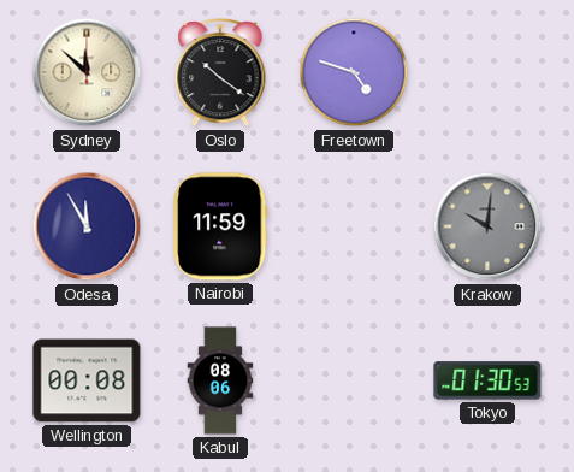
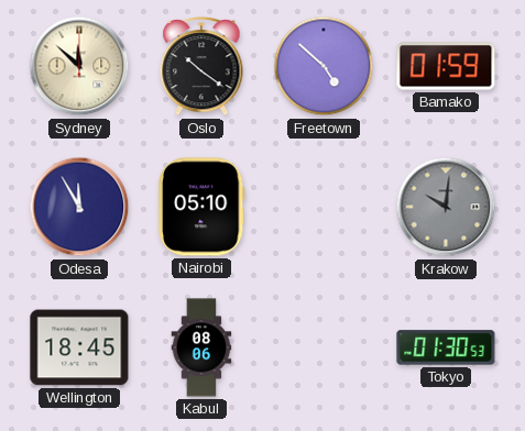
Freetown: 4:48 -> 4:52
Bamako: none -> 01:59
Nairobi: 11:59 -> 05:10
Wellington: 00:08 -> 18:45
